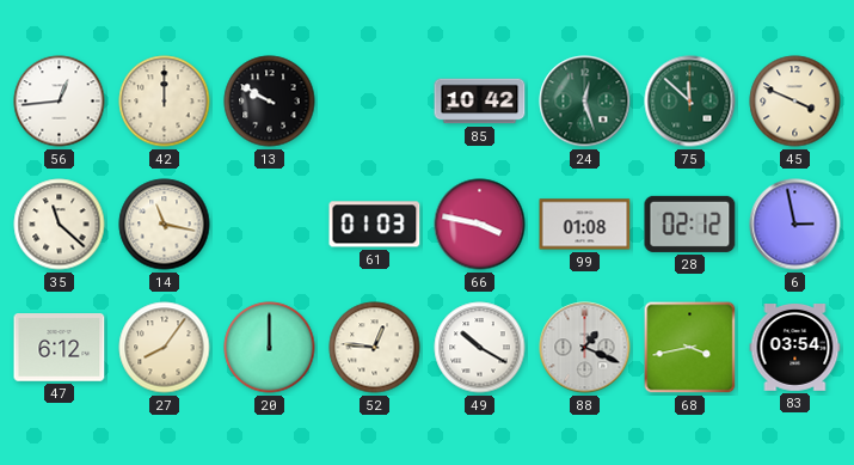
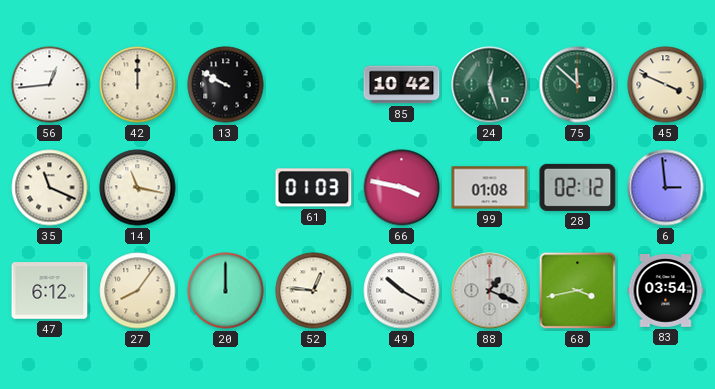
35: 11:22 -> 11:19
6: 2:58 -> 2:59
